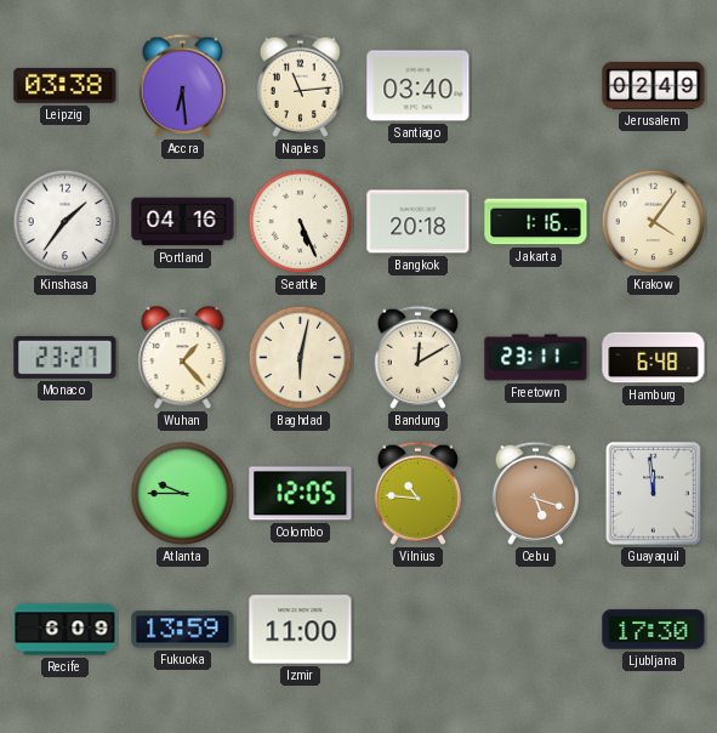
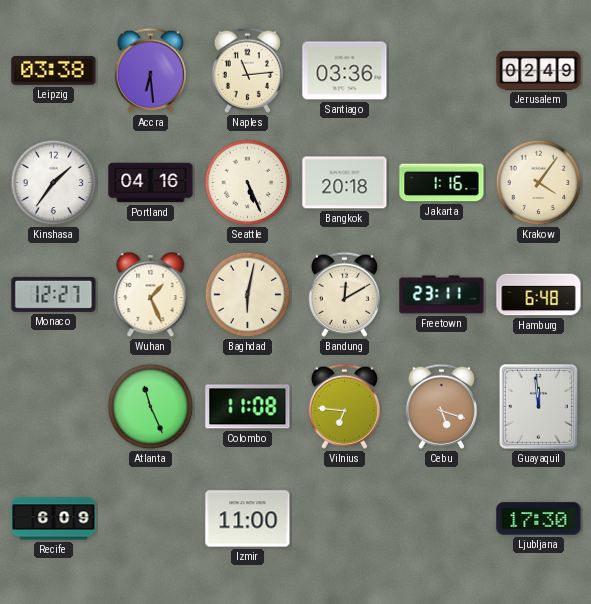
Santiago: 03:40 -> 03:36
Monaco: 23:27 -> 12:27
Wuhan: 1:23 -> 1:26
Atlanta: 9:45 -> 11:26
Colombo: 12:05 -> 11:08
Vilnius: 10:46 -> 6:46
Fukuoka: 13:59 -> none
